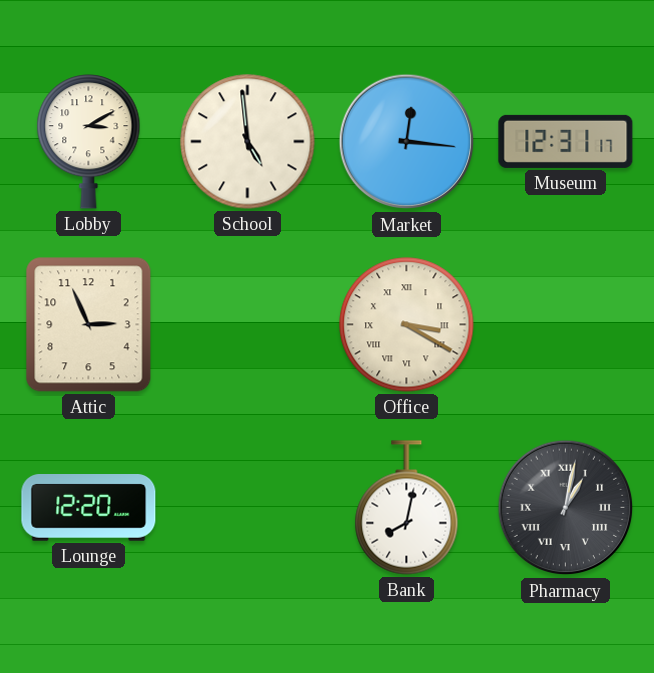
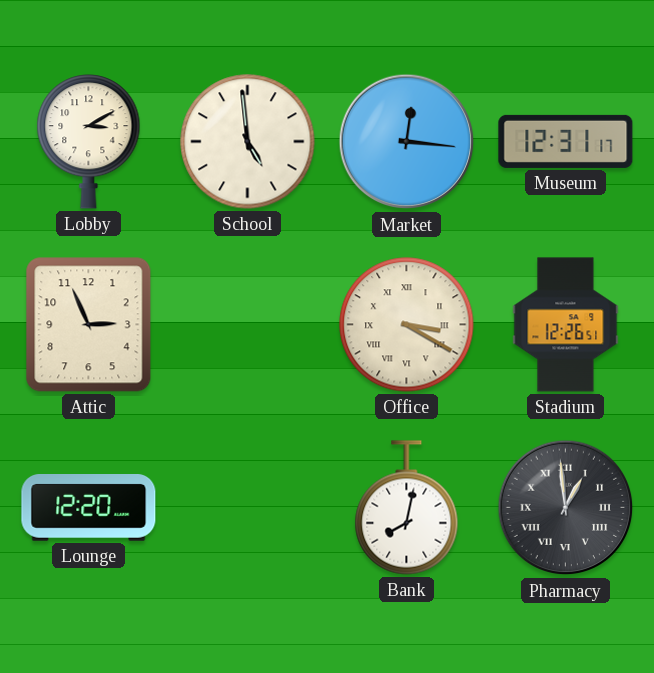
Stadium: none -> 12:26
Pharmacy: 1:02 -> 12:59
